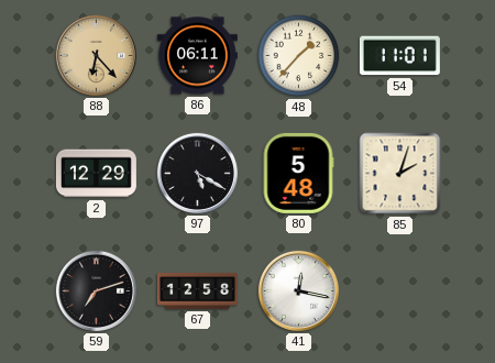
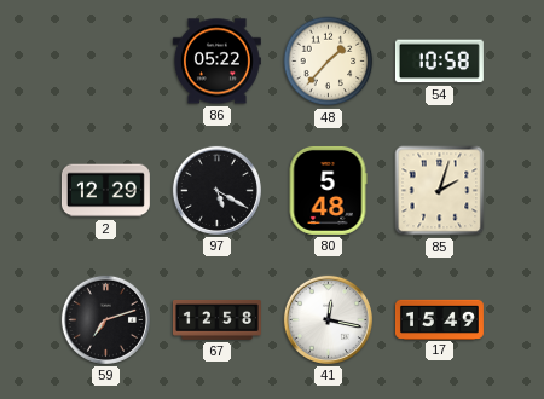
88: 6:23 -> none
86: 06:11 -> 05:22
54: 11:01 -> 10:58
17: none -> 15:49
